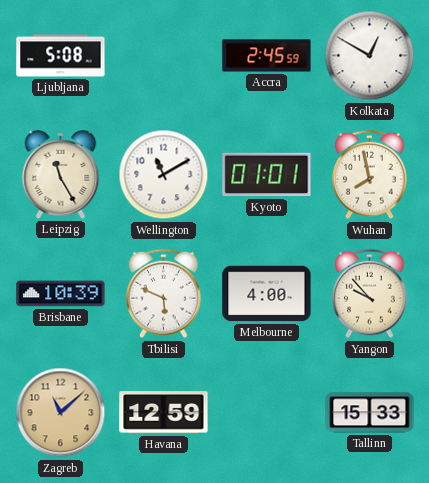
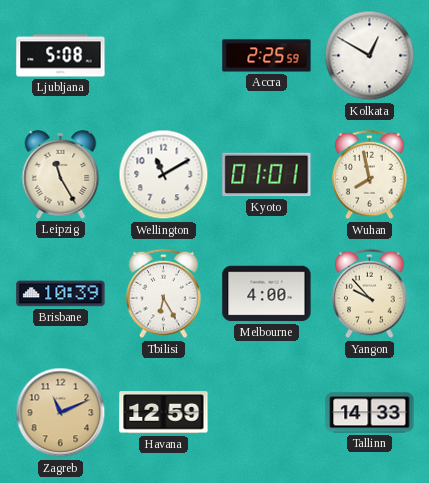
Accra: 2:45 -> 2:25
Tbilisi: 5:49 -> 6:25
Zagreb: 11:08 -> 11:11
Tallinn: 15:33 -> 14:33
